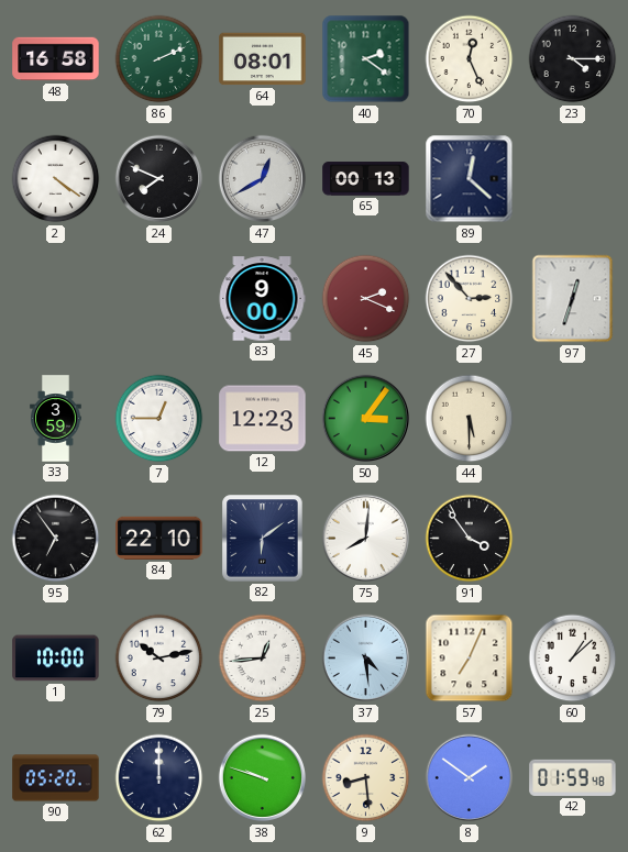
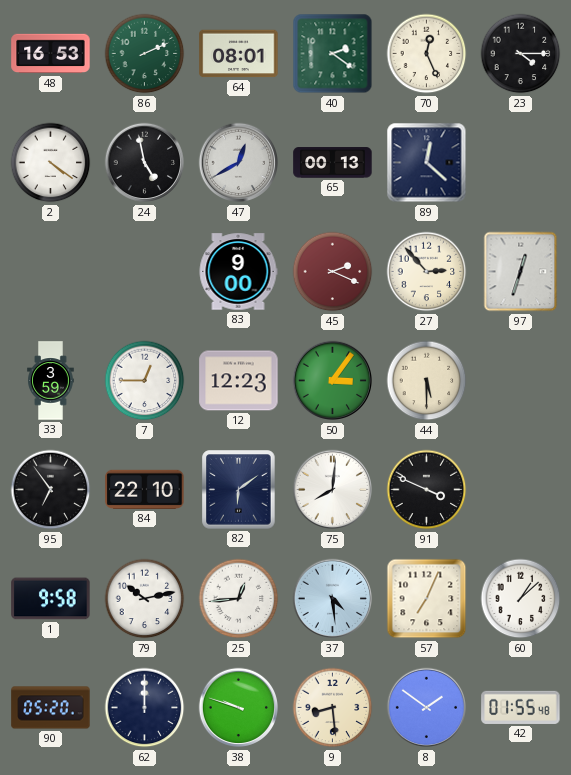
48: 16:58 -> 16:53
24: 7:49 -> 4:58
91: 3:54 -> 3:49
1: 10:00 -> 9:58
42: 01:59 -> 01:55
